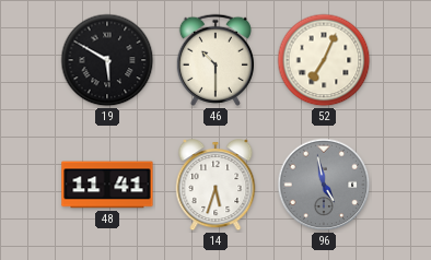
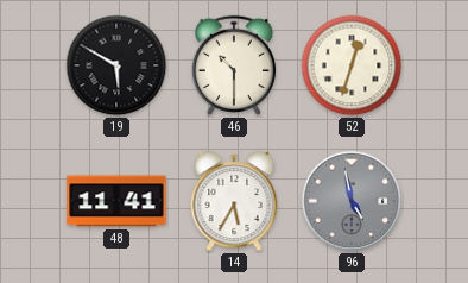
52: 7:04 -> 12:33
14: 5:33 -> 5:35
